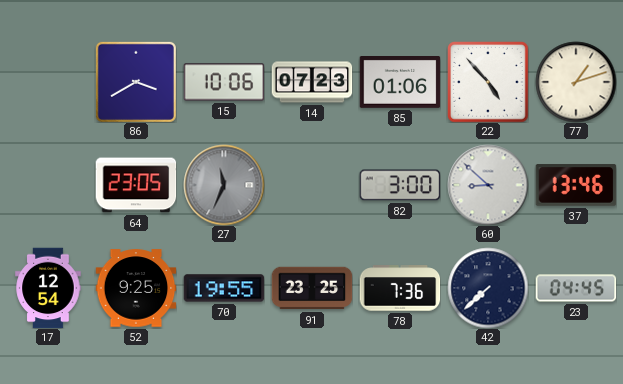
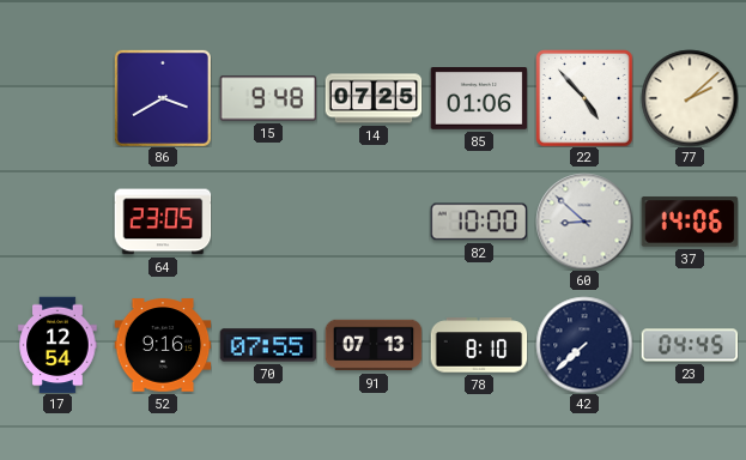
15: 10:06 -> 9:48
14: 07:23 -> 07:25
77: 1:12 -> 2:08
27: 11:34 -> none
82: 3:00 -> 10:00
37: 13:46 -> 14:06
52: 9:25 -> 9:16
70: 19:55 -> 07:55
91: 23:25 -> 07:13
78: 7:36 -> 8:10
